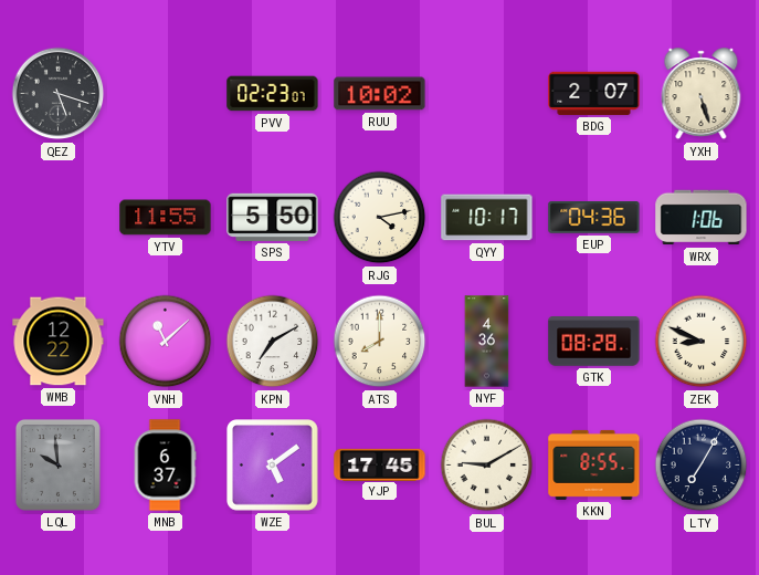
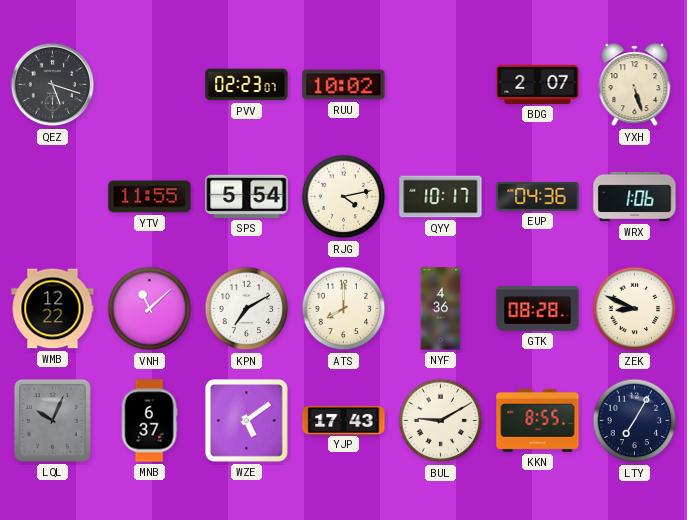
SPS: 5:50 -> 5:54
LQL: 9:59 -> 10:04
YJP: 17:45 -> 17:43
